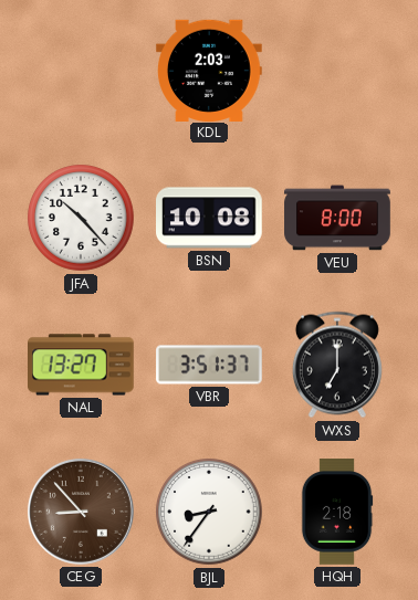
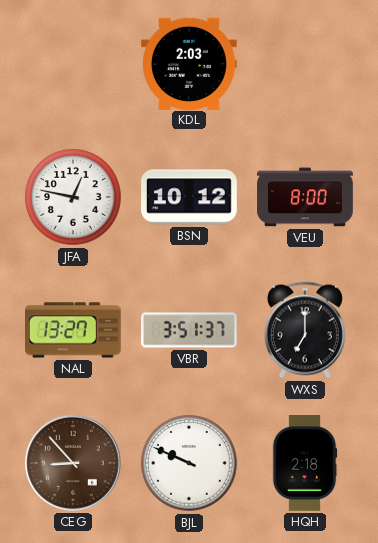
JFA: 10:23 -> 12:47
BSN: 10:08 -> 10:12
BJL: 8:36 -> 9:49
